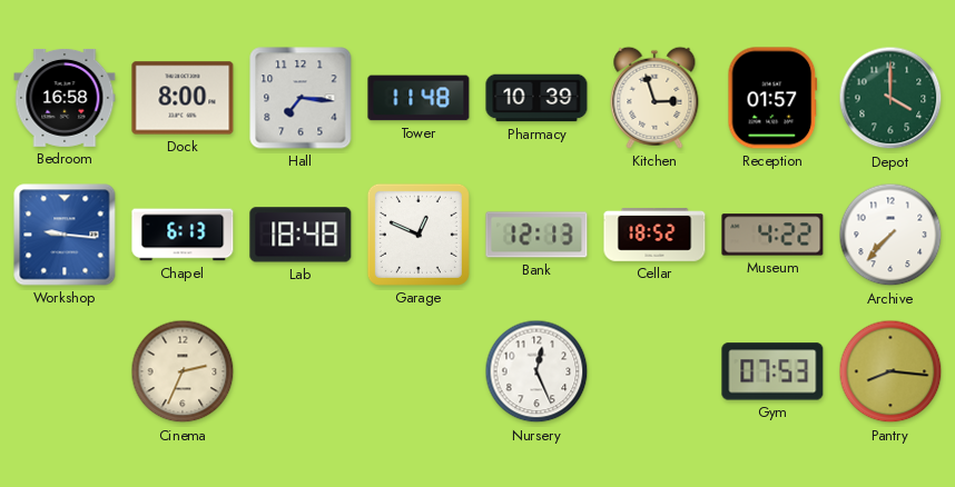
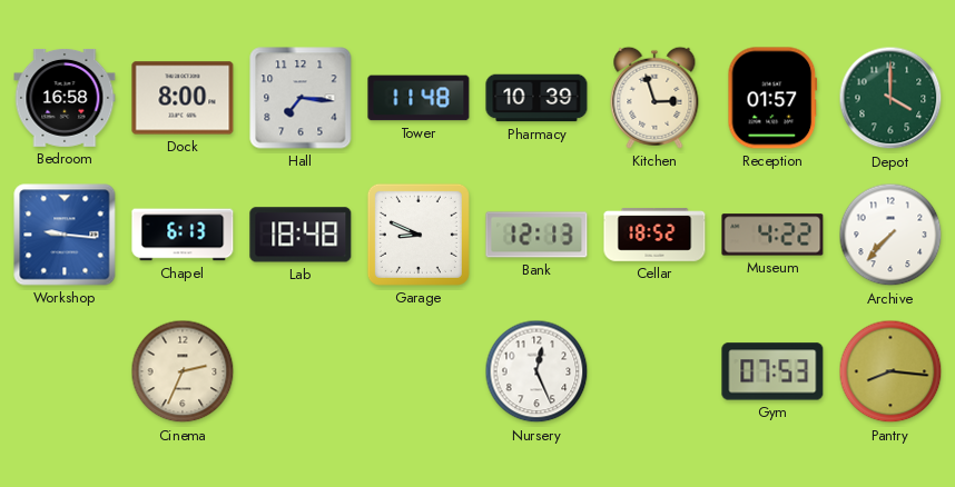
Garage: 12:49 -> 8:49
